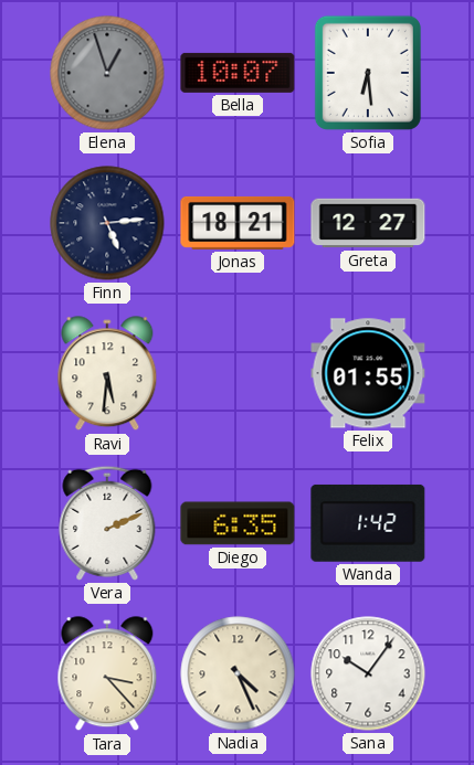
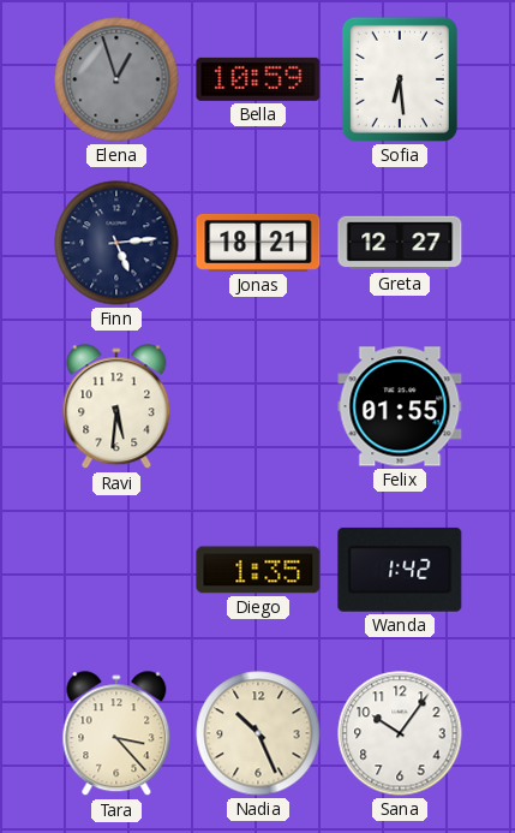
Bella: 10:07 -> 10:59
Vera: 2:11 -> none
Diego: 6:35 -> 1:35
Nadia: 4:26 -> 10:26
